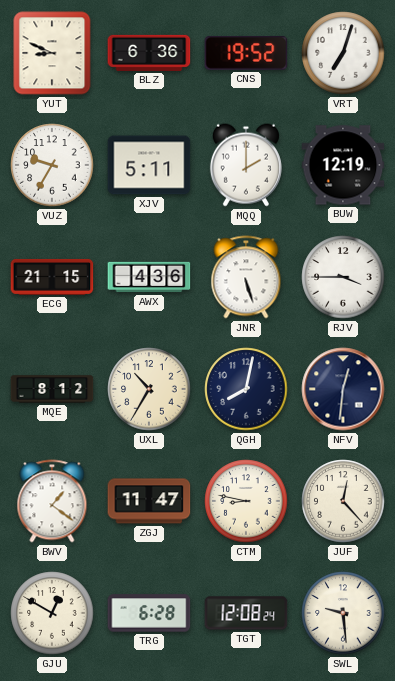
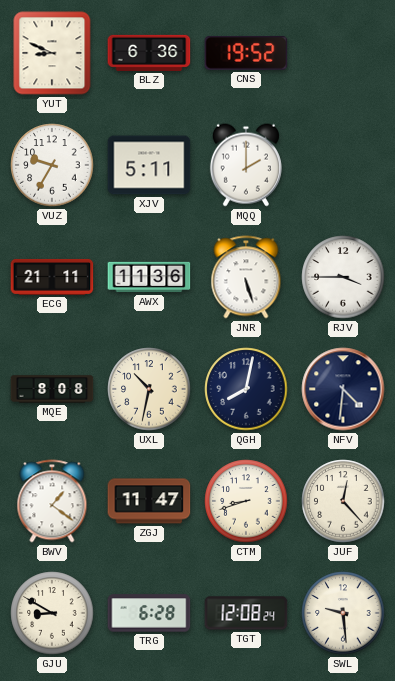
VRT: 7:03 -> none
BUW: 12:19 -> none
ECG: 21:15 -> 21:11
AWX: 4:36 -> 11:36
MQE: 8:12 -> 8:08
UXL: 10:35 -> 10:32
NFV: 12:31 -> 4:31
CTM: 8:47 -> 8:42
GJU: 12:50 -> 8:50
